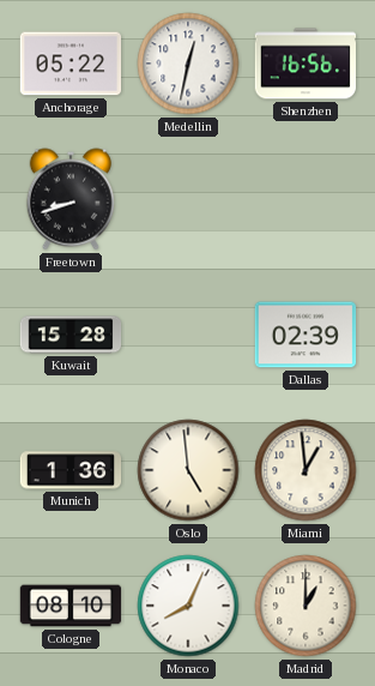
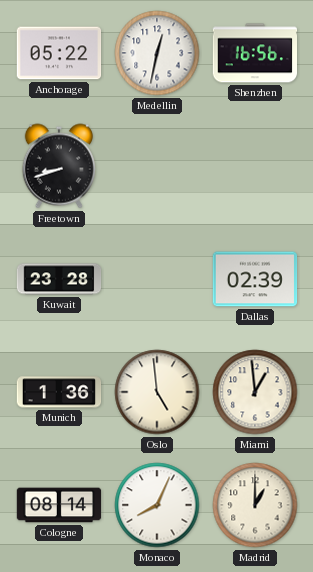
Kuwait: 15:28 -> 23:28
Cologne: 08:10 -> 08:14
